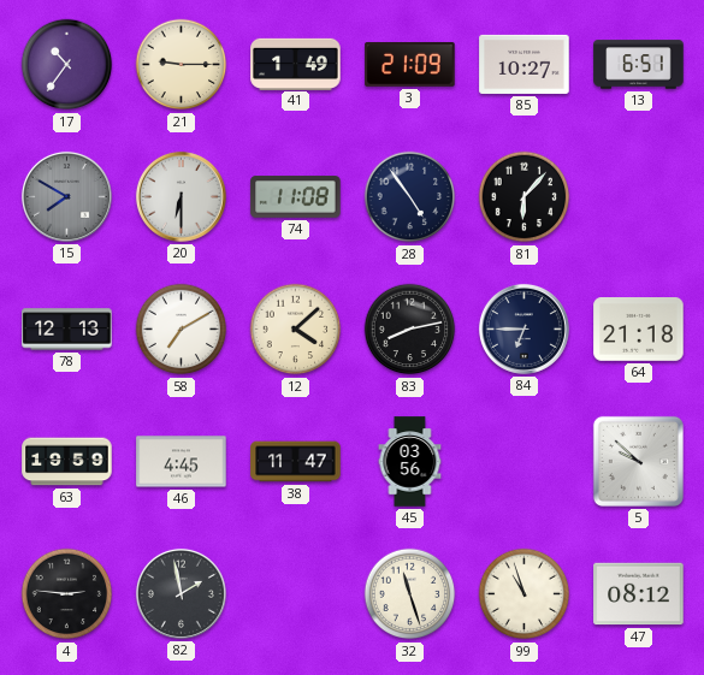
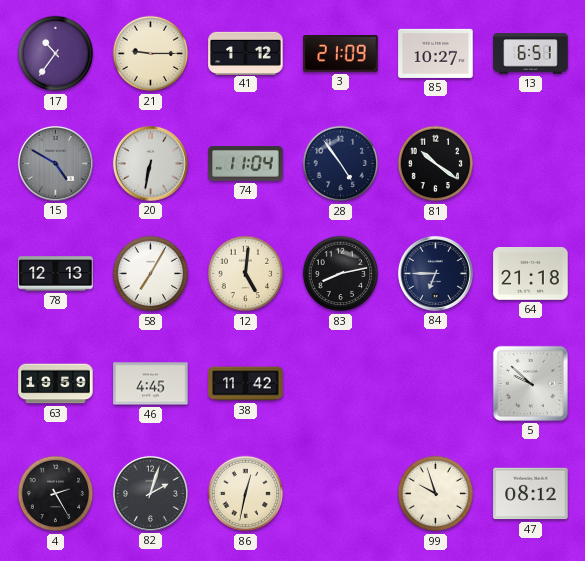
41: 1:49 -> 1:12
15: 7:50 -> 4:50
20: 6:30 -> 6:32
74: 11:08 -> 11:04
81: 6:07 -> 10:21
58: 7:10 -> 7:05
12: 4:08 -> 5:01
38: 11:47 -> 11:42
45: 03:56 -> none
4: 2:46 -> 2:25
82: 1:58 -> 2:03
86: none -> 12:32
32: 11:27 -> none
99: 10:57 -> 9:57
